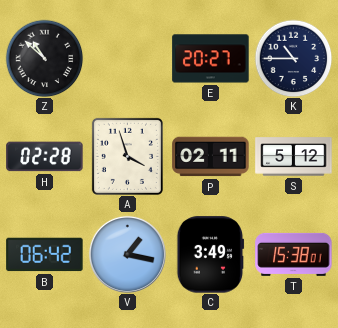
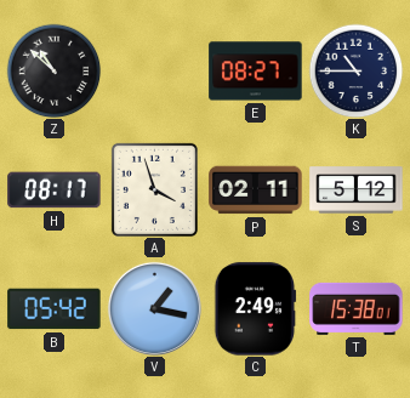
E: 20:27 -> 08:27
H: 02:28 -> 08:17
B: 06:42 -> 05:42
C: 3:49 -> 2:49
